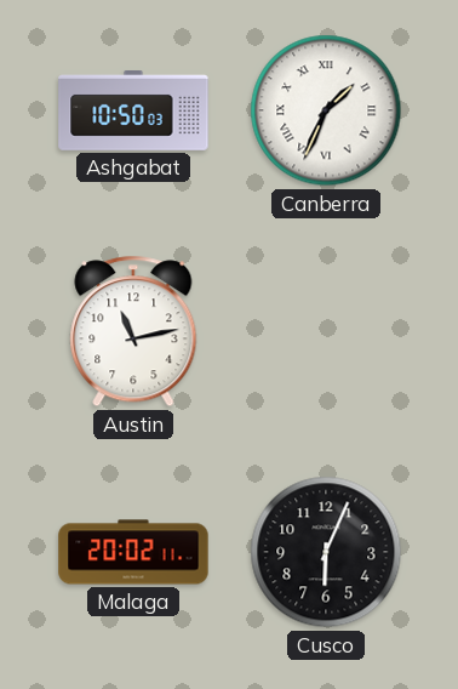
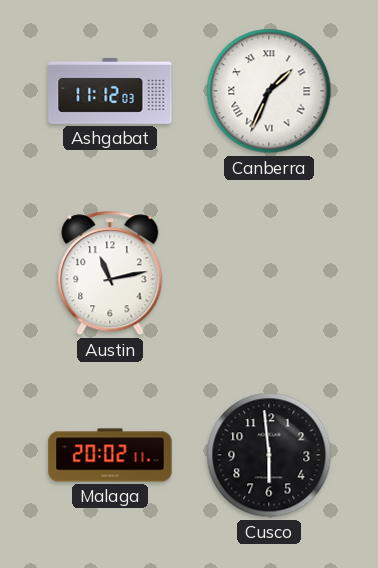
Ashgabat: 10:50 -> 11:12
Cusco: 6:04 -> 5:59
